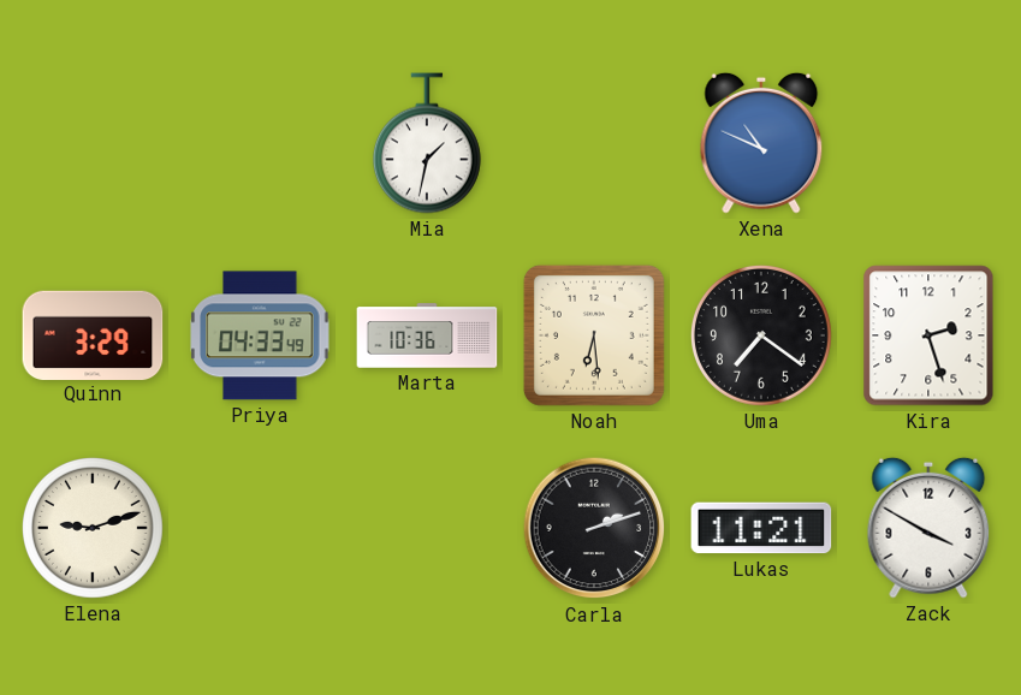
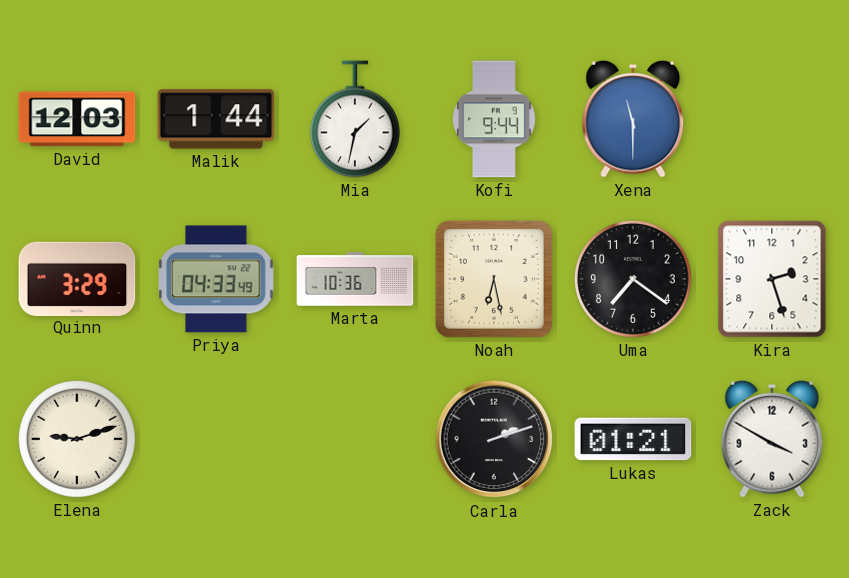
David: none -> 12:03
Malik: none -> 1:44
Kofi: none -> 9:44
Xena: 10:49 -> 11:30
Noah: 6:29 -> 6:28
Lukas: 11:21 -> 01:21
